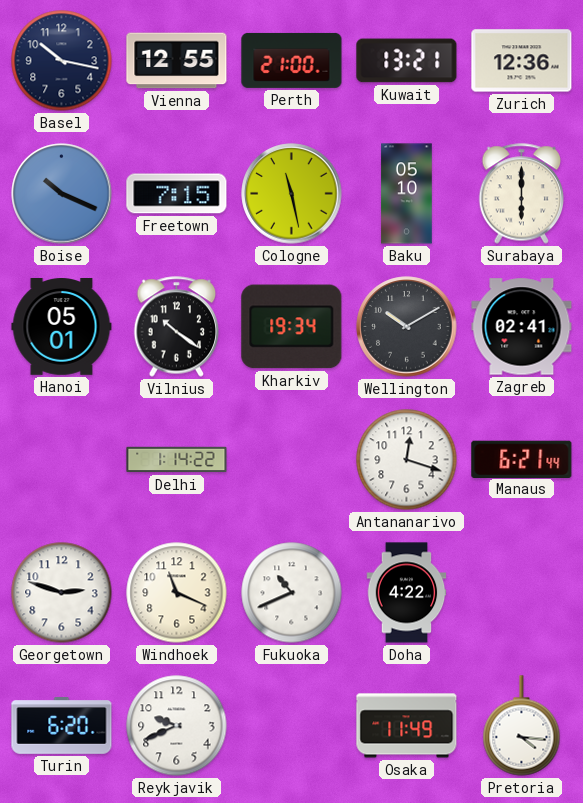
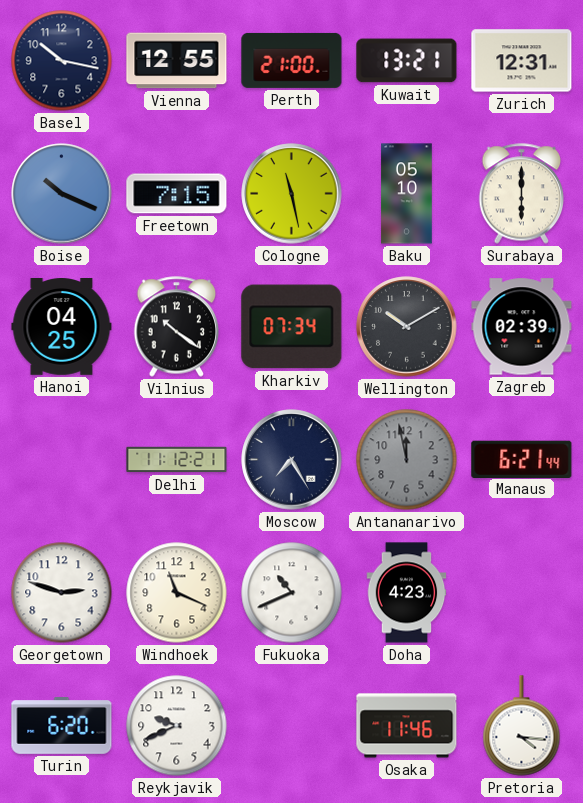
Zurich: 12:36 -> 12:31
Hanoi: 05:01 -> 04:25
Kharkiv: 19:34 -> 07:34
Zagreb: 02:41 -> 02:39
Delhi: 1:14 -> 11:12
Moscow: none -> 7:25
Antananarivo: 12:18 -> 11:58
Antananarivo dial: white -> grey
Doha: 4:22 -> 4:23
Osaka: 11:49 -> 11:46
